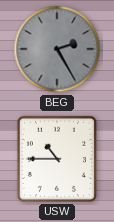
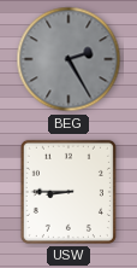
USW: 10:45 -> 8:45
